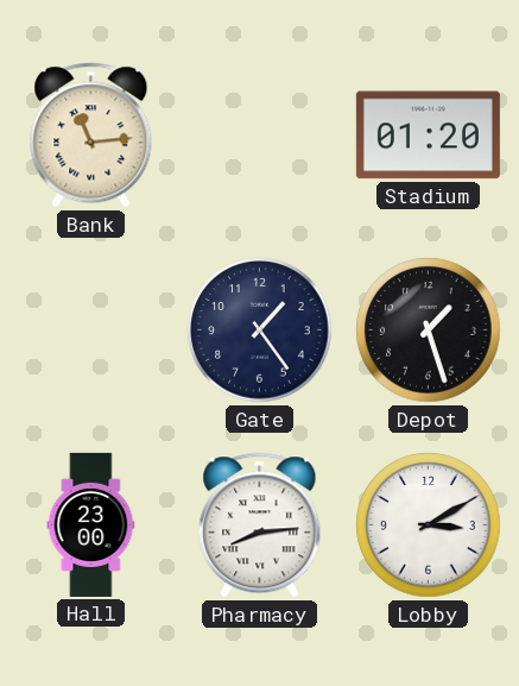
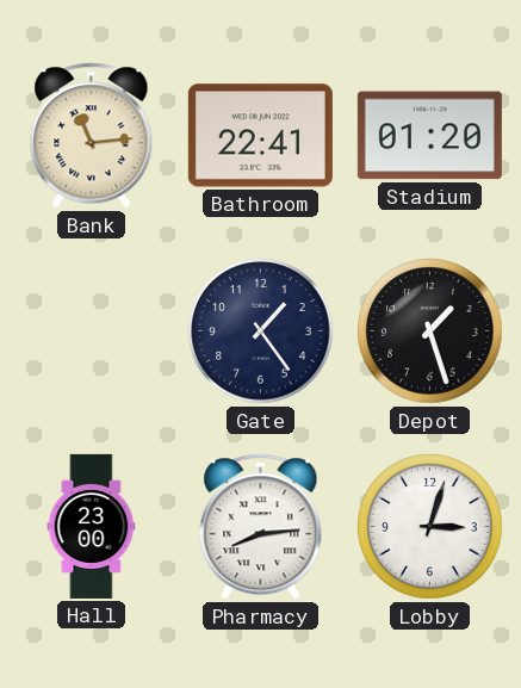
Bathroom: none -> 22:41
Lobby: 3:10 -> 3:03
